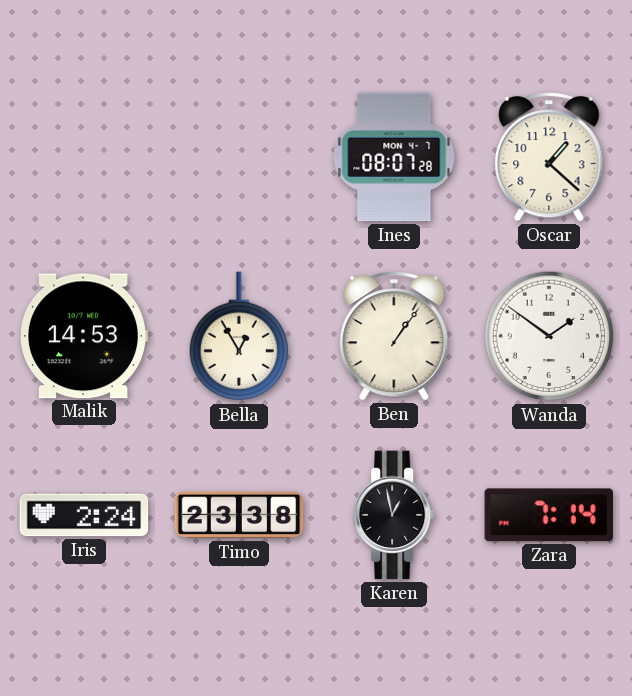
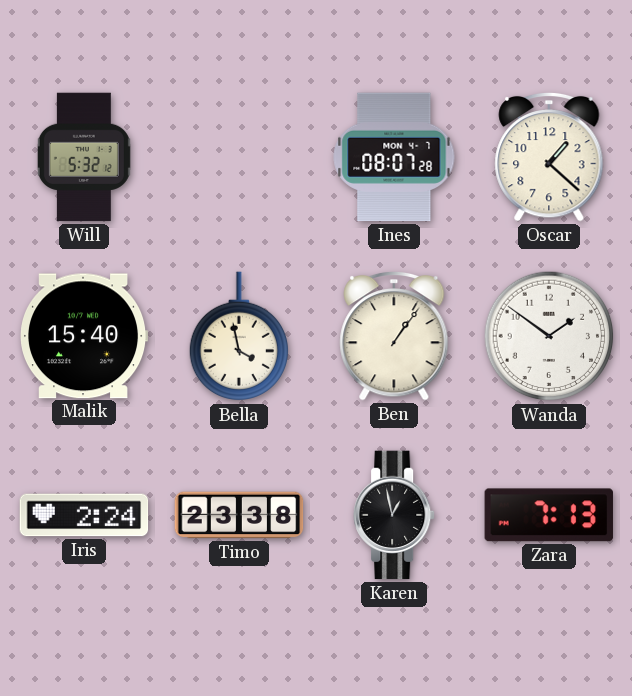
Will: none -> 5:32
Malik: 14:53 -> 15:40
Bella: 12:55 -> 3:58
Zara: 7:14 -> 7:13
